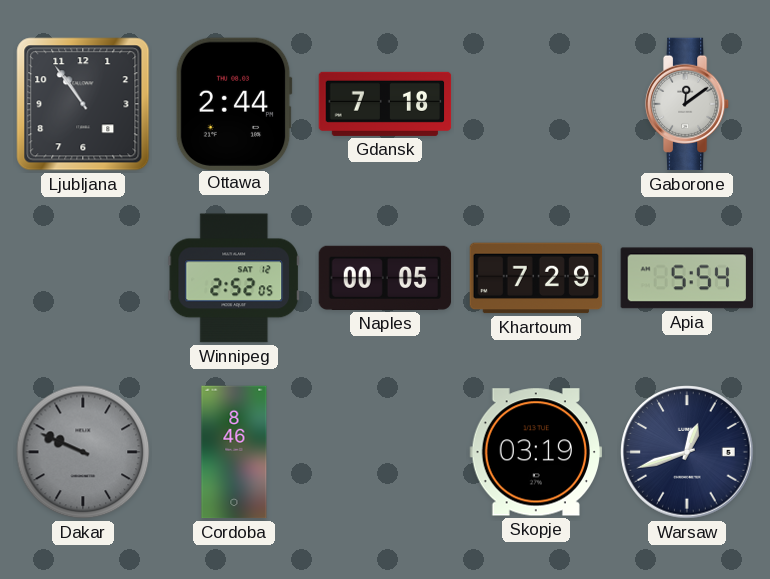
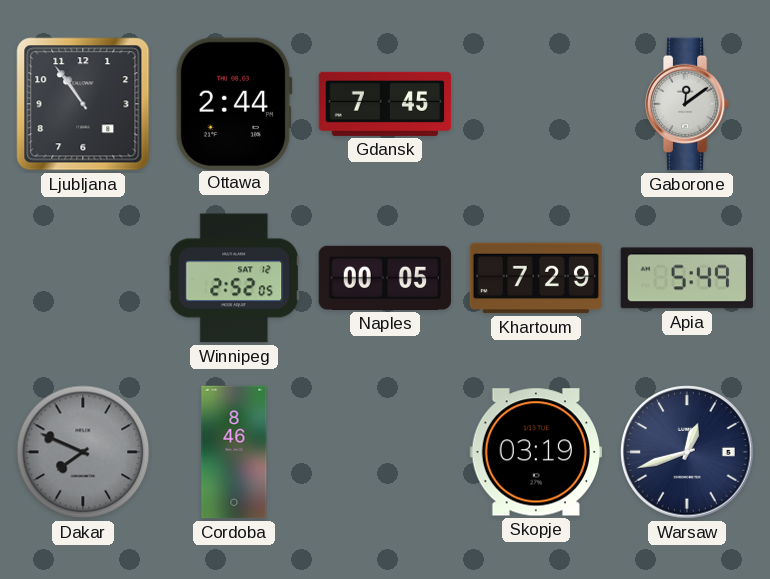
Gdansk: 7:18 -> 7:45
Apia: 5:54 -> 5:49
Dakar: 9:49 -> 7:49
